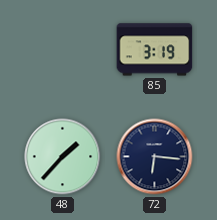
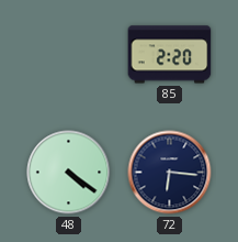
85: 3:19 -> 2:20
48: 1:37 -> 4:21
